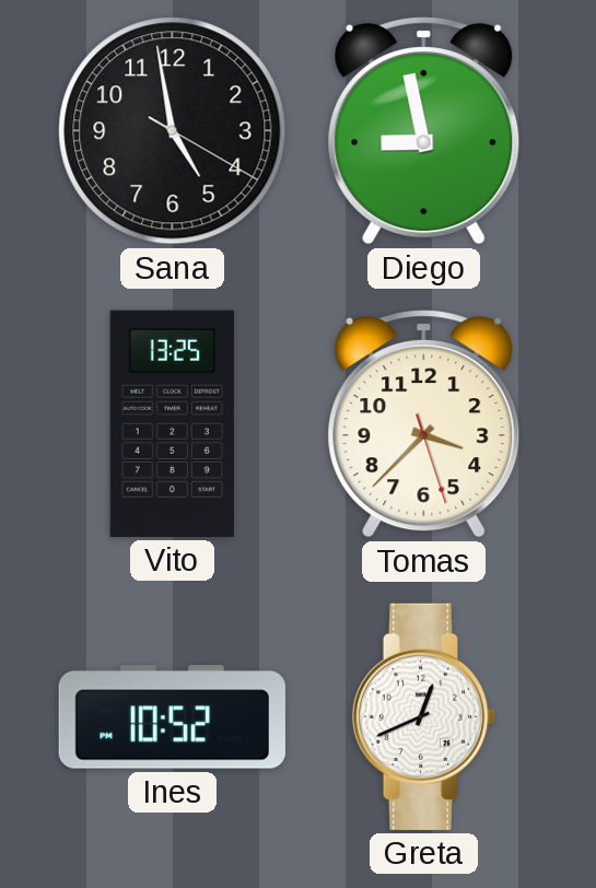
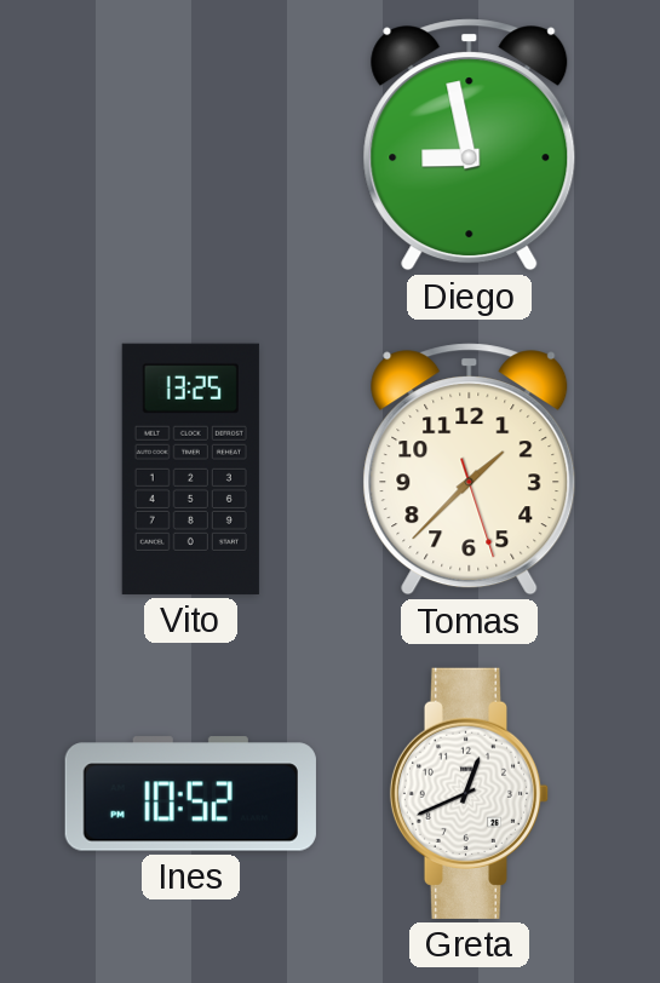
Sana: 4:58 -> none
Tomas: 3:37 -> 1:37
